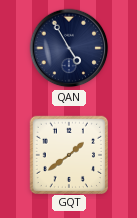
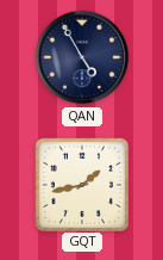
GQT: 1:39 -> 1:43
